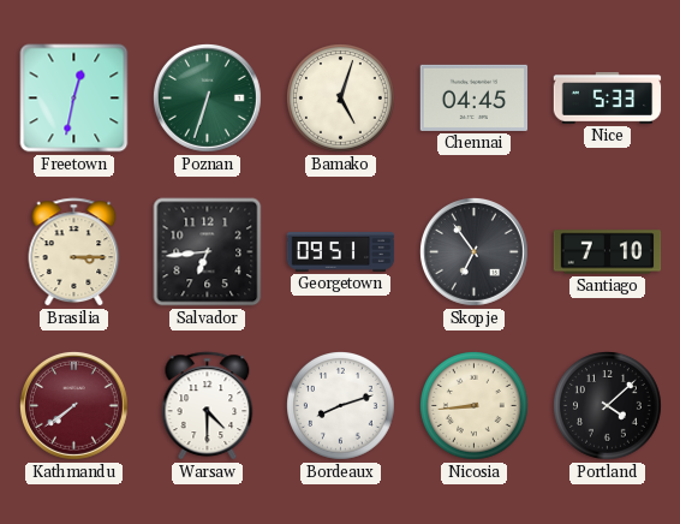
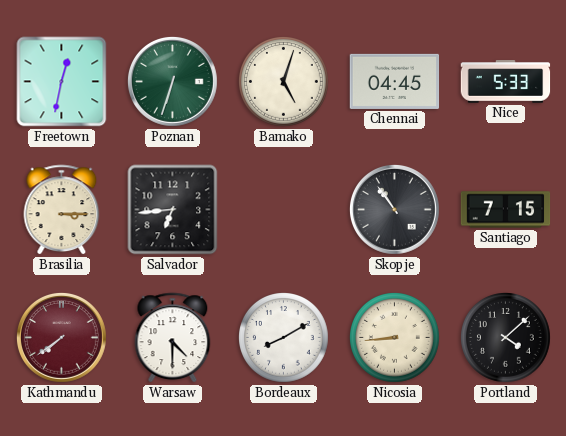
Georgetown: 09:51 -> none
Skopje: 6:54 -> 10:54
Santiago: 7:10 -> 7:15
Bordeaux: 8:12 -> 8:10
